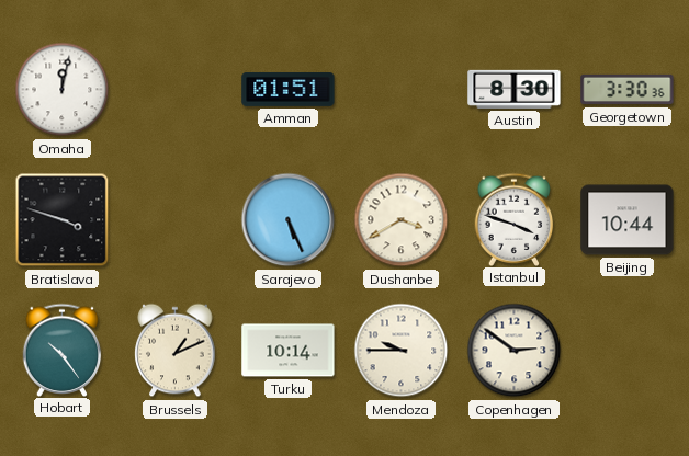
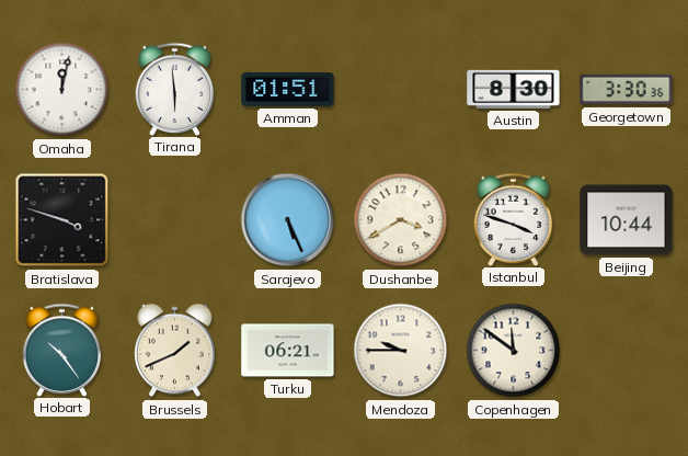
Tirana: none -> 5:59
Brussels: 1:11 -> 1:41
Turku: 10:14 -> 06:21
Copenhagen: 2:51 -> 11:51
